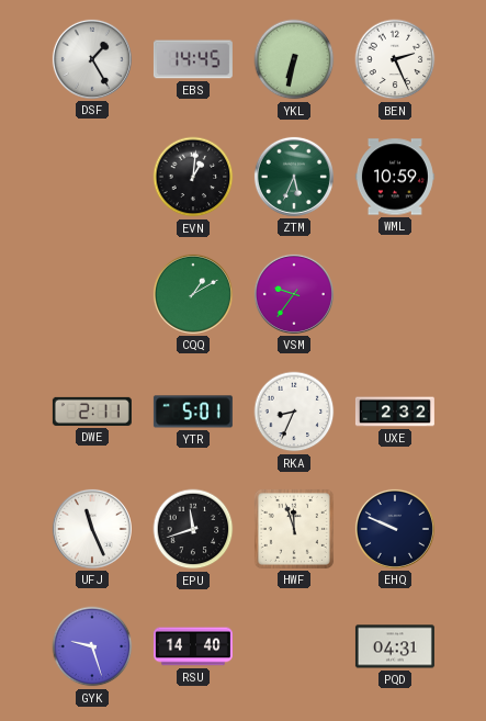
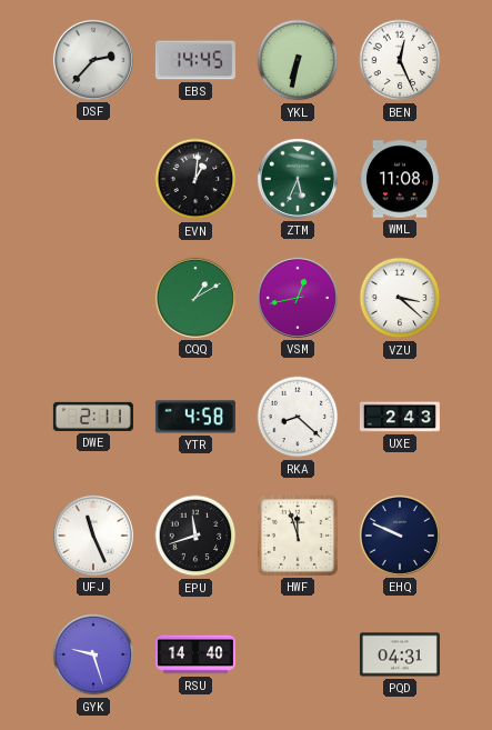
DSF: 1:25 -> 2:37
BEN: 2:26 -> 12:26
WML: 10:59 -> 11:08
VSM: 9:36 -> 12:43
VZU: none -> 3:22
YTR: 5:01 -> 4:58
RKA: 8:34 -> 8:22
UXE: 2:32 -> 2:43
